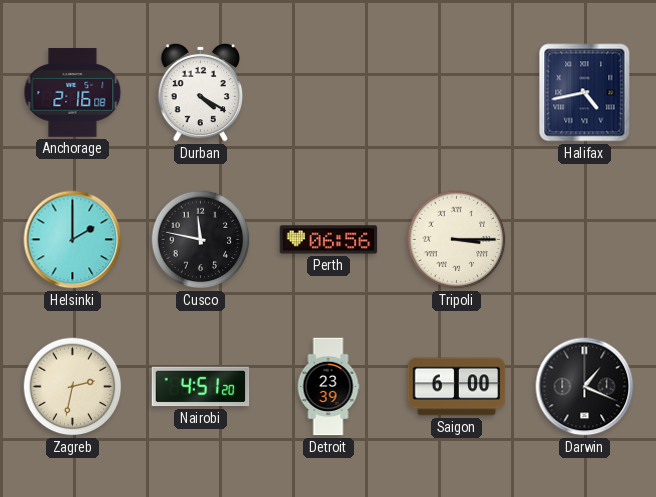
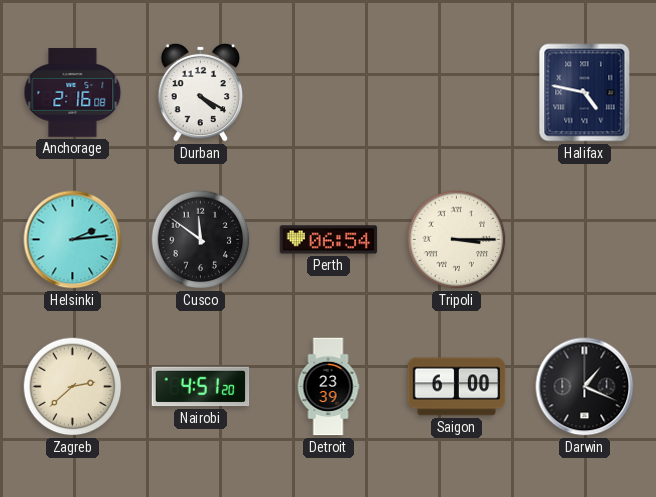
Halifax: 4:43 -> 4:47
Helsinki: 2:00 -> 2:14
Cusco: 11:47 -> 11:51
Perth: 06:56 -> 06:54
Zagreb: 2:32 -> 2:38
